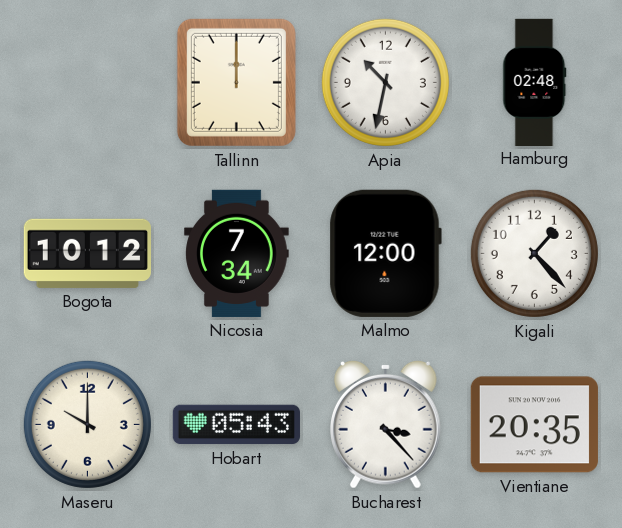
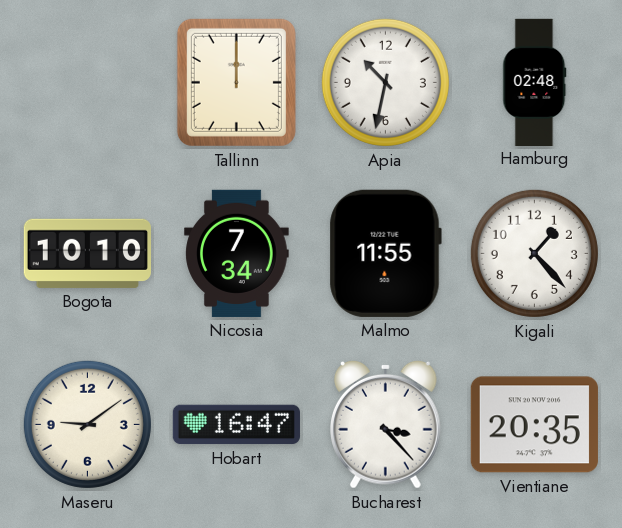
Bogota: 10:12 -> 10:10
Malmo: 12:00 -> 11:55
Maseru: 10:00 -> 9:09
Hobart: 05:43 -> 16:47
